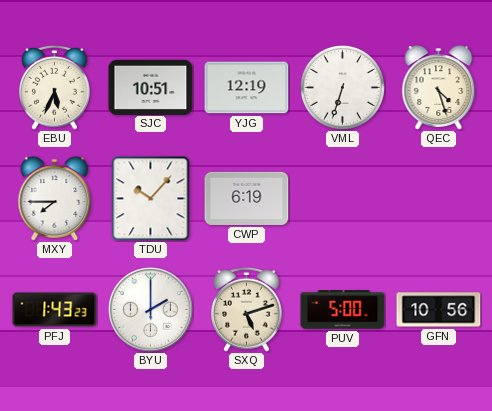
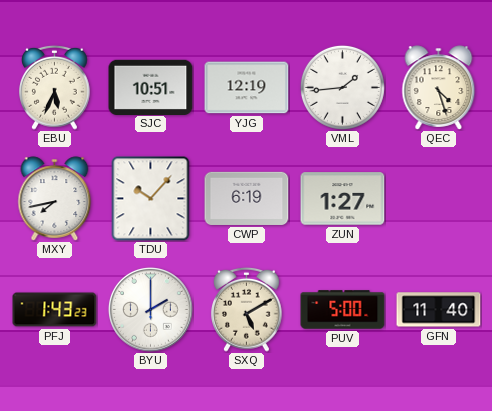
VML: 6:33 -> 1:44
MXY: 7:45 -> 7:43
ZUN: none -> 1:27
SXQ: 5:12 -> 5:10
GFN: 10:56 -> 11:40
